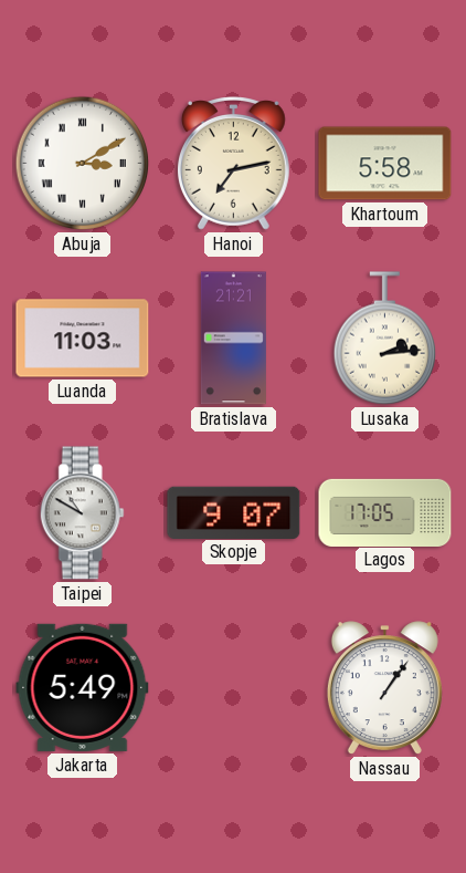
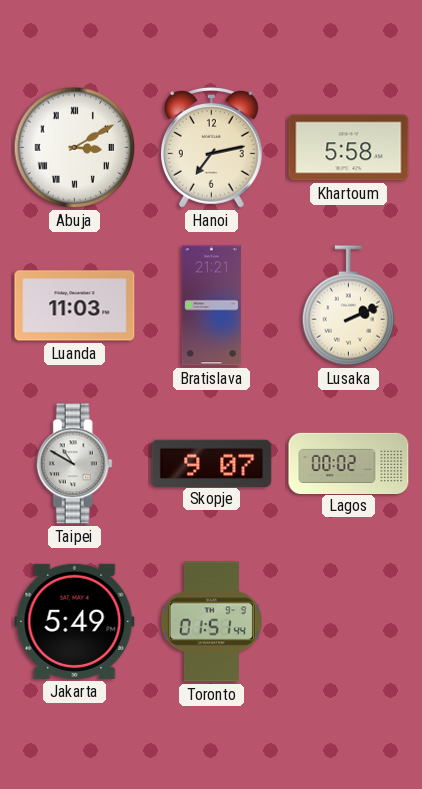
Lusaka: 2:14 -> 2:11
Lagos: 17:05 -> 00:02
Toronto: none -> 01:51
Nassau: 1:06 -> none
